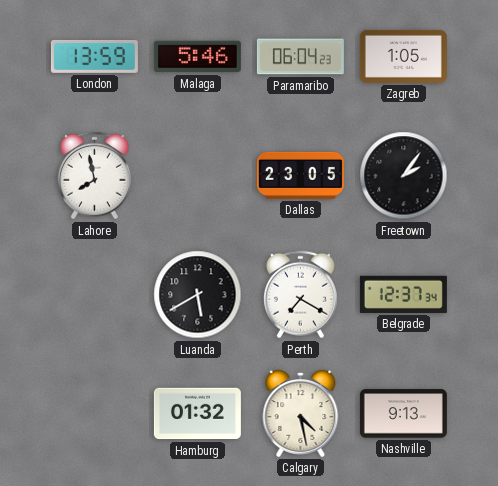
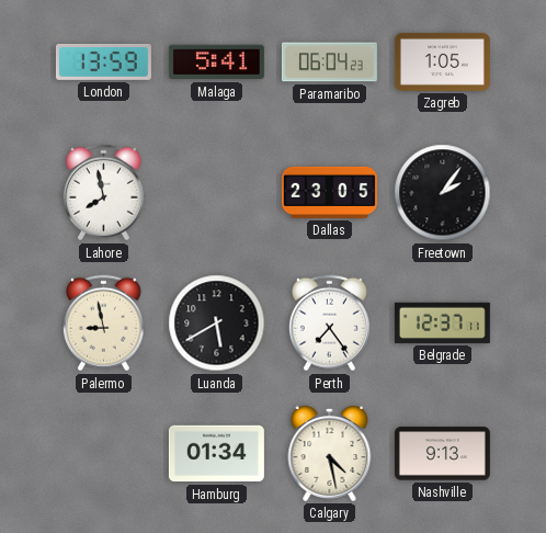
Malaga: 5:46 -> 5:41
Palermo: none -> 8:58
Perth: 7:20 -> 7:24
Belgrade: 12:37:34 -> 12:37:11
Hamburg: 01:32 -> 01:34
